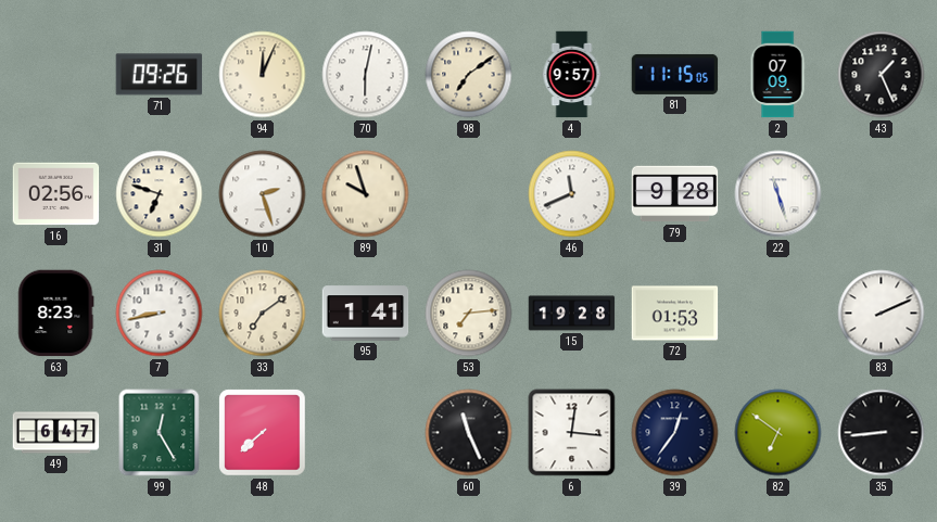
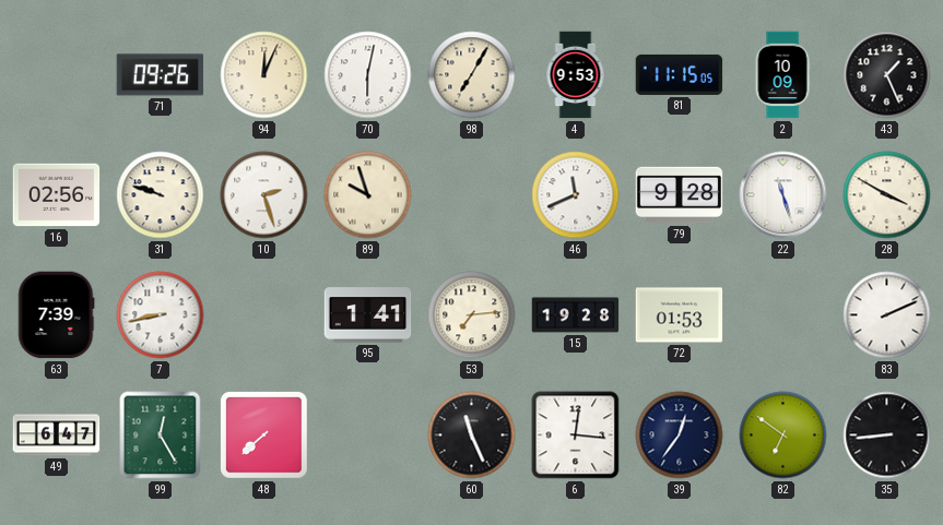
98: 7:09 -> 7:05
4: 9:57 -> 9:53
2: 07:09 -> 10:09
31: 6:48 -> 9:48
28: none -> 3:50
63: 8:23 -> 7:39
33: 7:09 -> none
